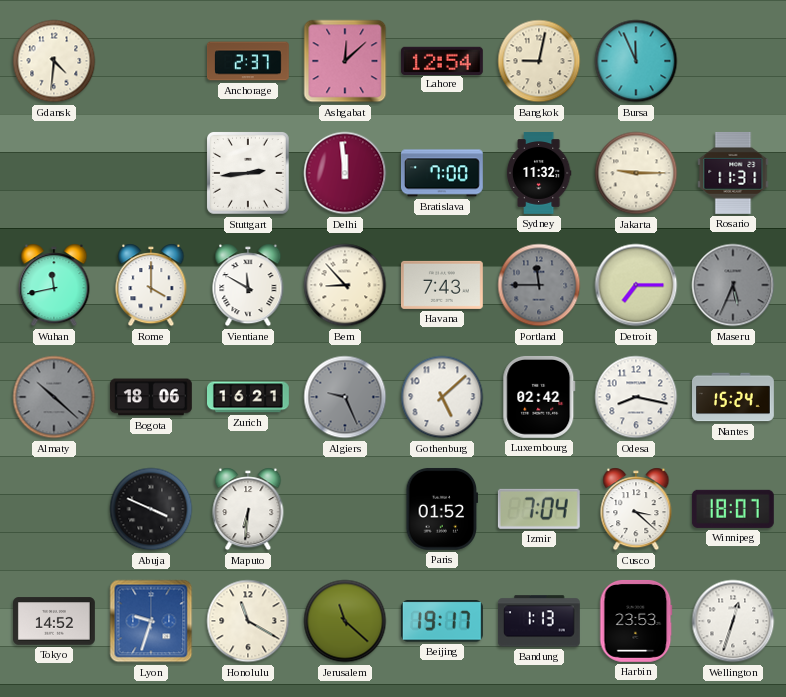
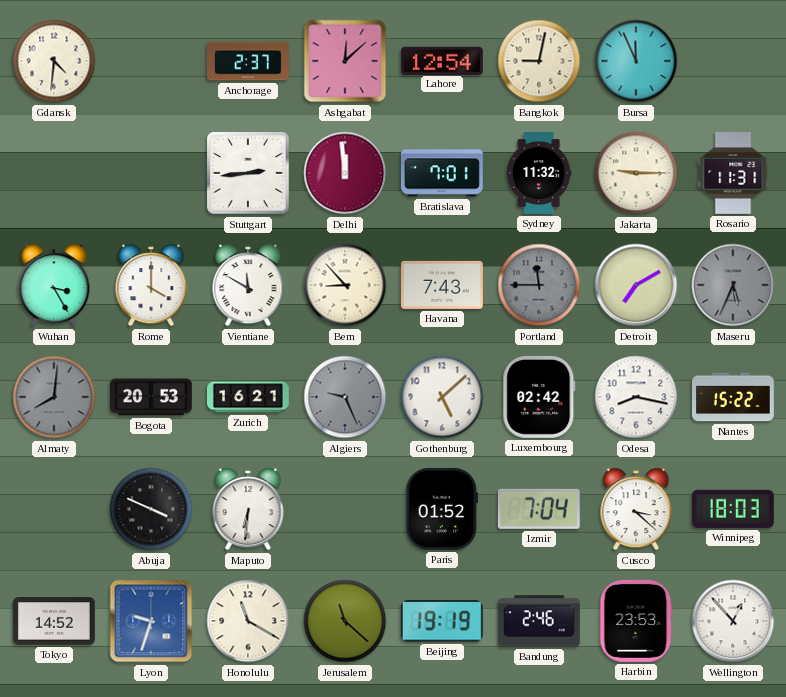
Bratislava: 7:00 -> 7:01
Wuhan: 11:43 -> 3:25
Detroit: 7:15 -> 7:10
Almaty: 10:22 -> 8:01
Bogota: 18:06 -> 20:53
Nantes: 15:24 -> 15:22
Winnipeg: 18:07 -> 18:03
Beijing: 19:17 -> 19:19
Bandung: 1:13 -> 2:46
Wellington: 12:33 -> 12:53
